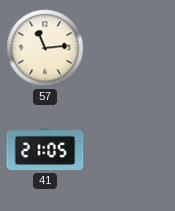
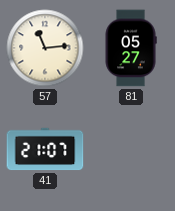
81: none -> 05:27
41: 21:05 -> 21:07
